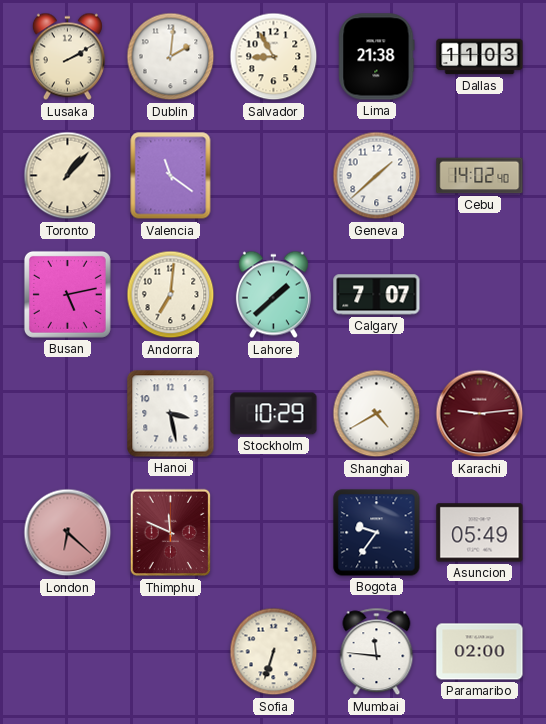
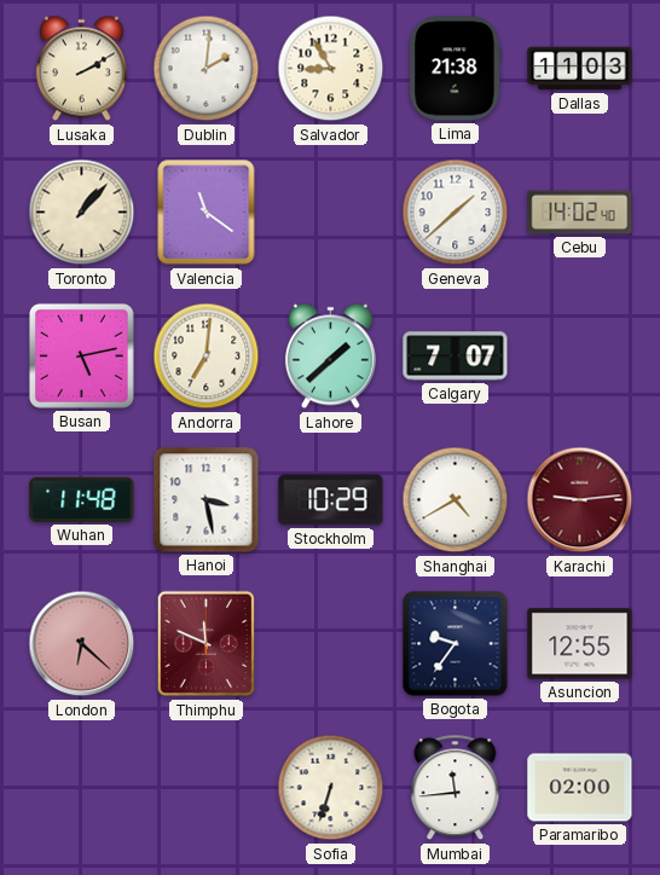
Wuhan: none -> 11:48
Asuncion: 05:49 -> 12:55
Mumbai: 11:46 -> 11:44
